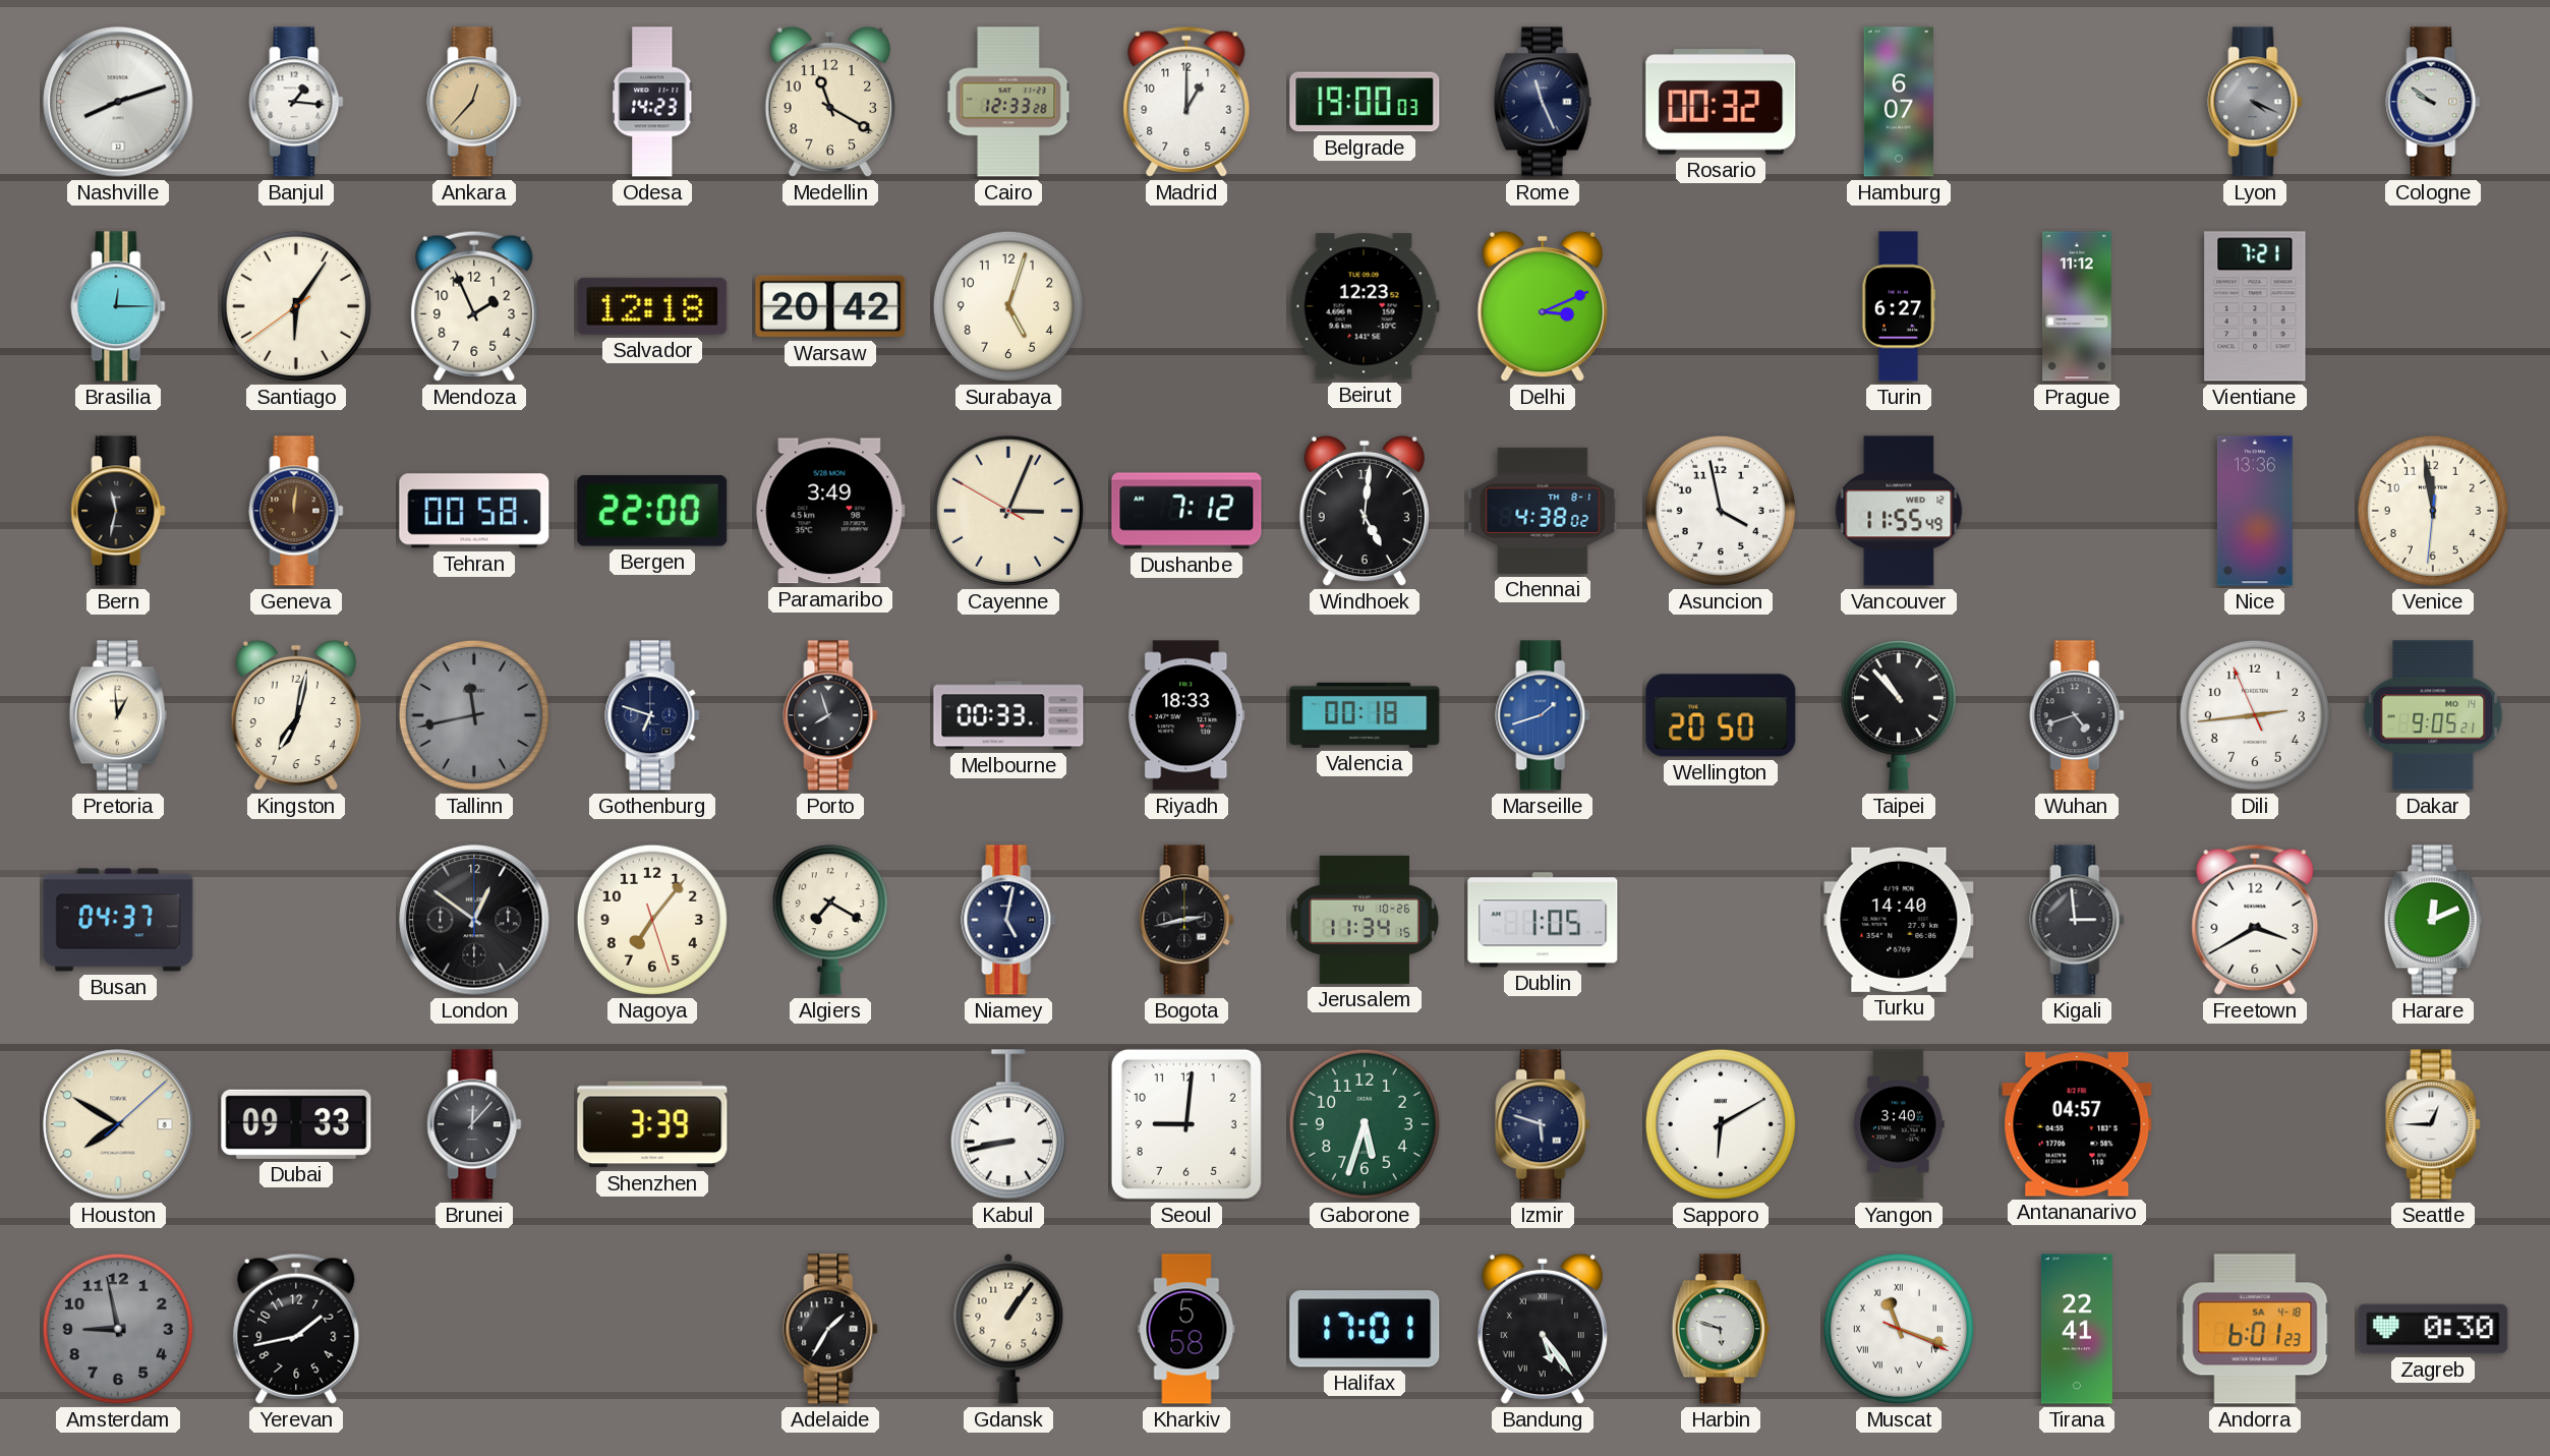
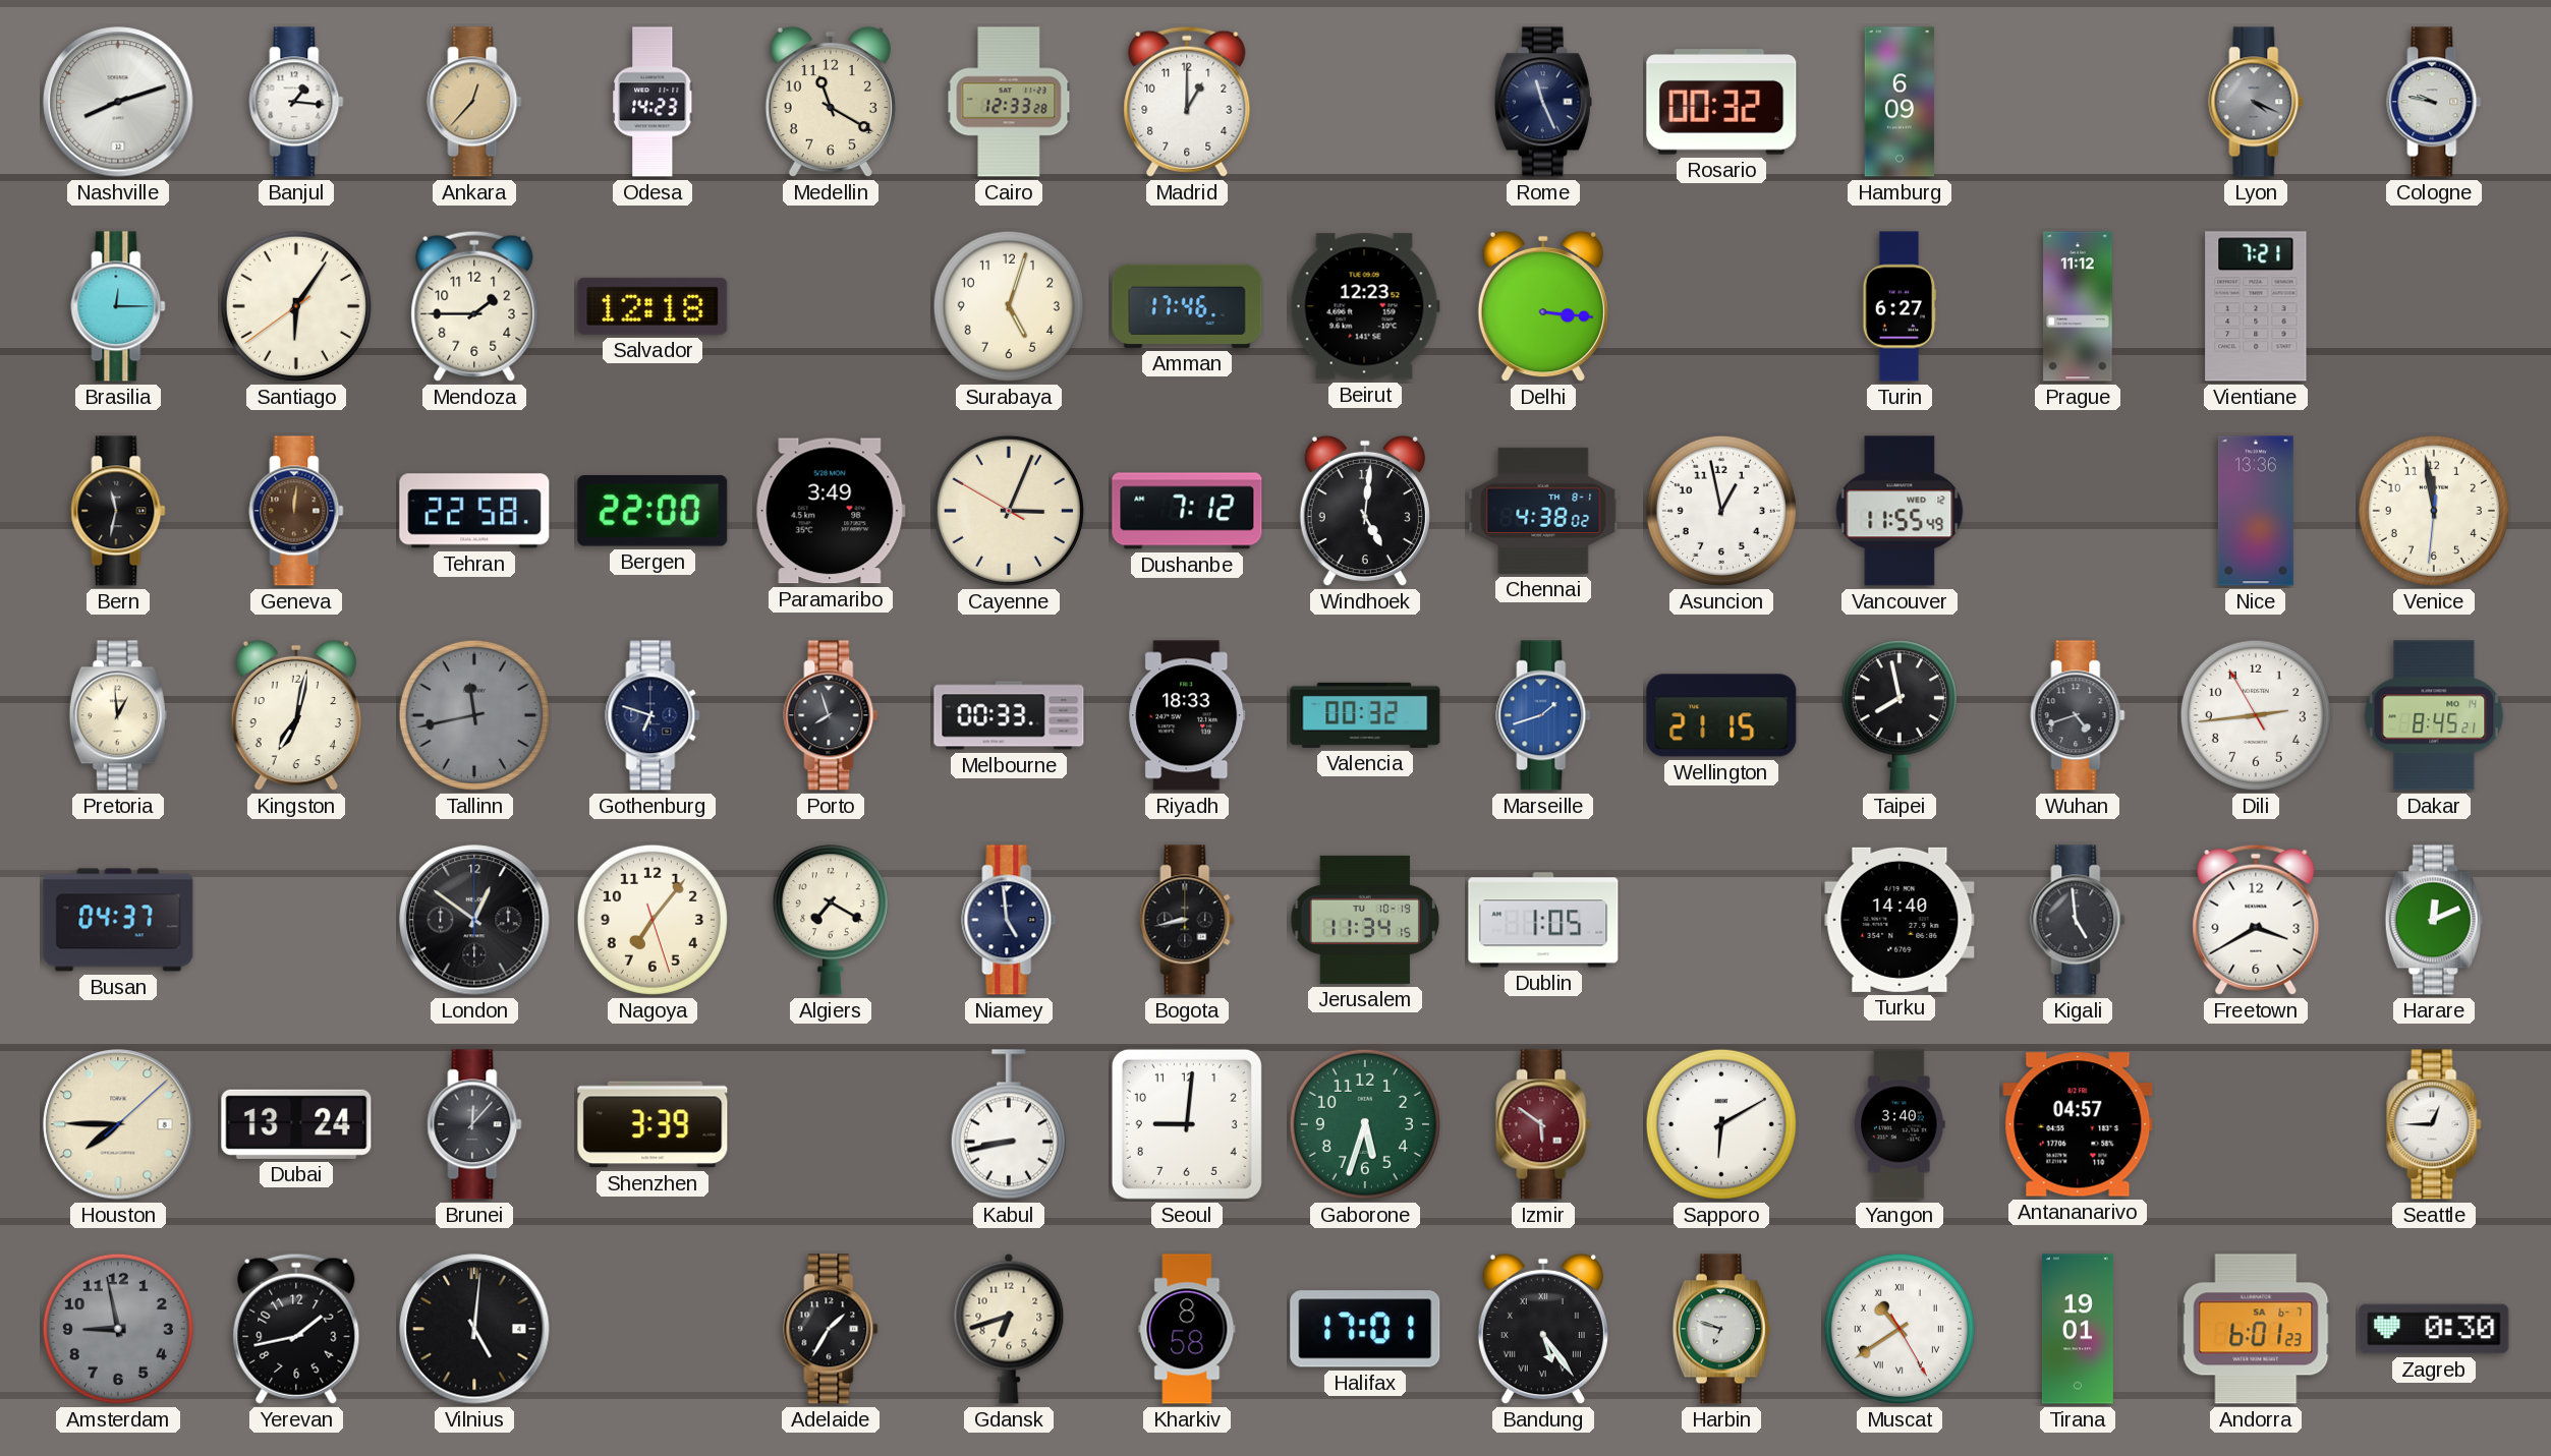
Belgrade: 19:00 -> none
Hamburg: 6:07 -> 6:09
Cologne: 9:51 -> 9:47
Mendoza: 1:56 -> 1:45
Warsaw: 20:42 -> none
Amman: none -> 17:46
Delhi: 3:11 -> 3:16
Tehran: 00:58 -> 22:58
Asuncion: 3:58 -> 12:58
Valencia: 00:18 -> 00:32
Wellington: 20:50 -> 21:15
Taipei: 10:53 -> 7:58
Dili: 2:43:56 -> 2:43:55
Dakar: 9:05 -> 8:45
Niamey: 5:02 -> 4:59
Bogota: 2:43 -> 8:43
Jerusalem date: TU 10-26 -> TU 10-19
Kigali: 2:59 -> 4:59
Houston: 7:50 -> 7:45
Dubai: 09:33 -> 13:24
Izmir: 5:48 -> 5:51
Izmir dial: navy -> burgundy
Vilnius: none -> 5:01
Gdansk: 1:06 -> 6:42
Kharkiv: 5:58 -> 8:58
Harbin: 5:48 -> 6:48
Muscat: 11:18 -> 10:39
Tirana: 22:41 -> 19:01
Andorra date: SA 4-18 -> SA 6-7
